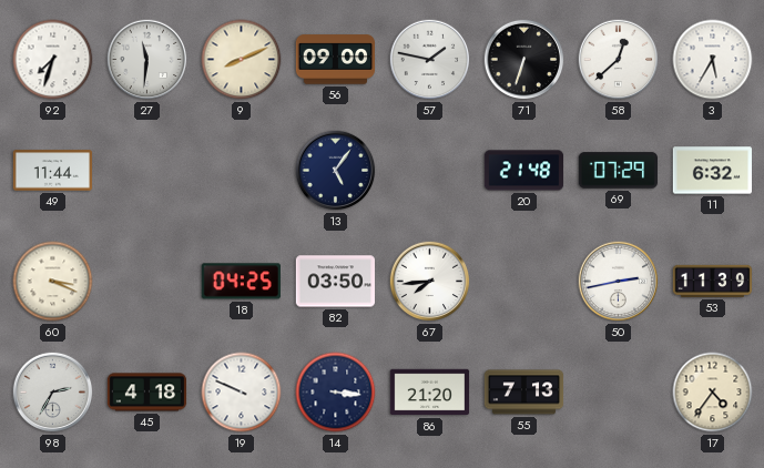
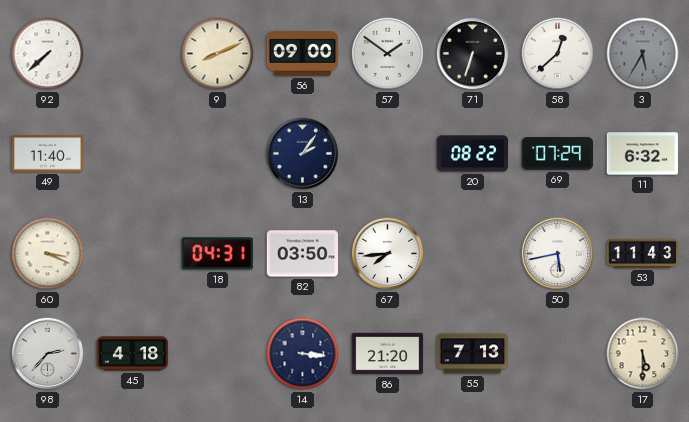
92: 7:33 -> 7:38
27: 11:31 -> none
57: 1:47 -> 1:51
3 dial: white -> grey
49: 11:44 -> 11:40
13: 5:06 -> 2:06
20: 21:48 -> 08:22
18: 04:25 -> 04:31
50: 2:43 -> 5:43
53: 11:39 -> 11:43
98: 2:35 -> 2:37
19: 9:49 -> none
17: 4:36 -> 5:30
